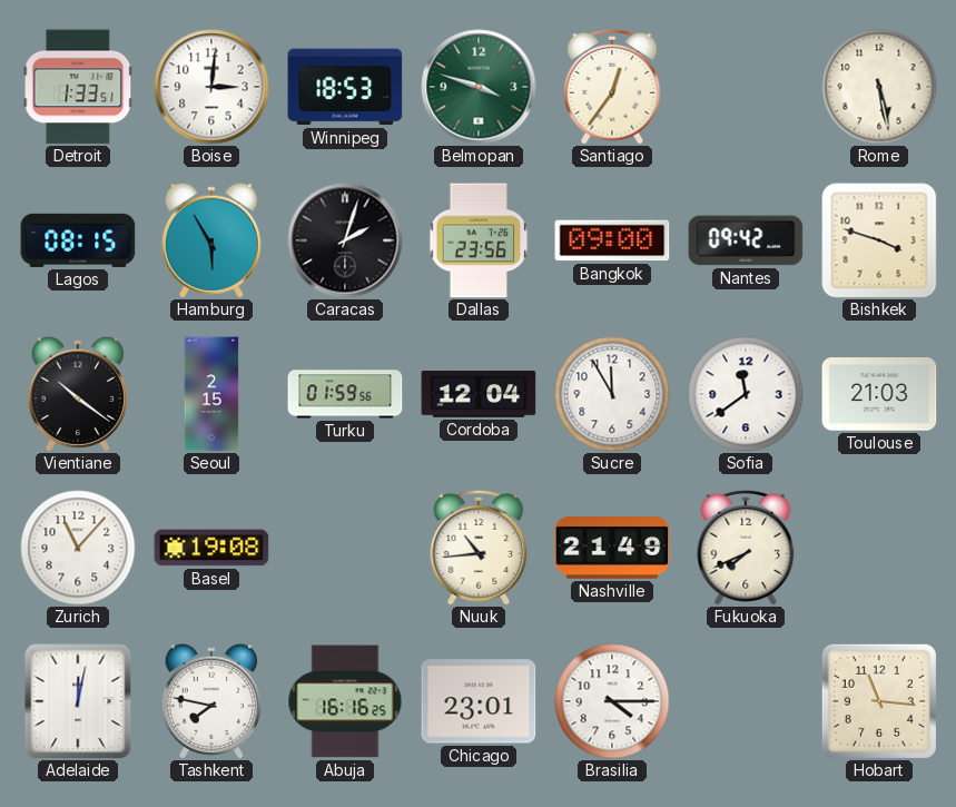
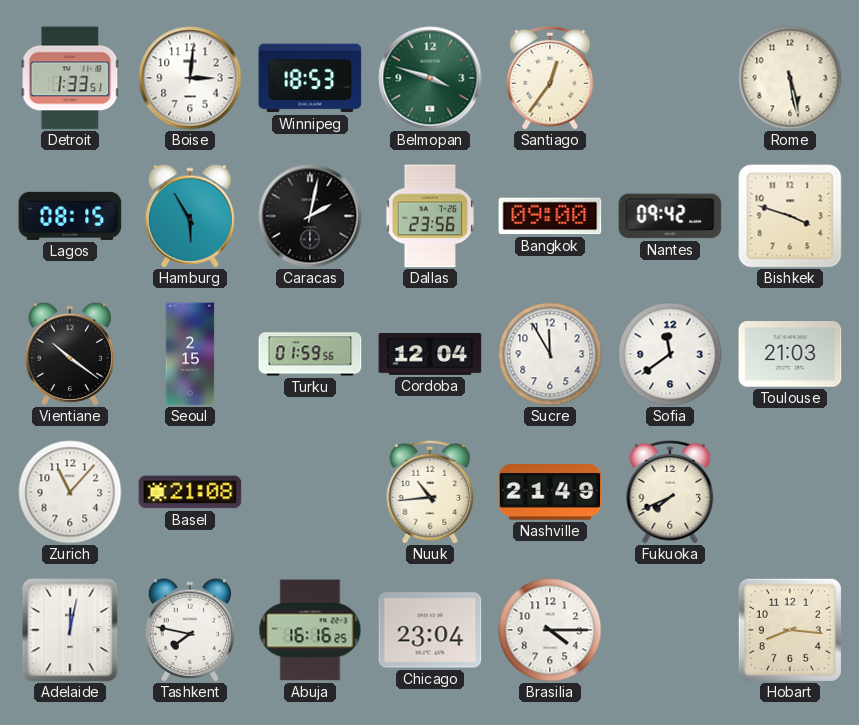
Caracas: 2:03 -> 2:02
Basel: 19:08 -> 21:08
Chicago: 23:01 -> 23:04
Hobart: 11:16 -> 8:16
